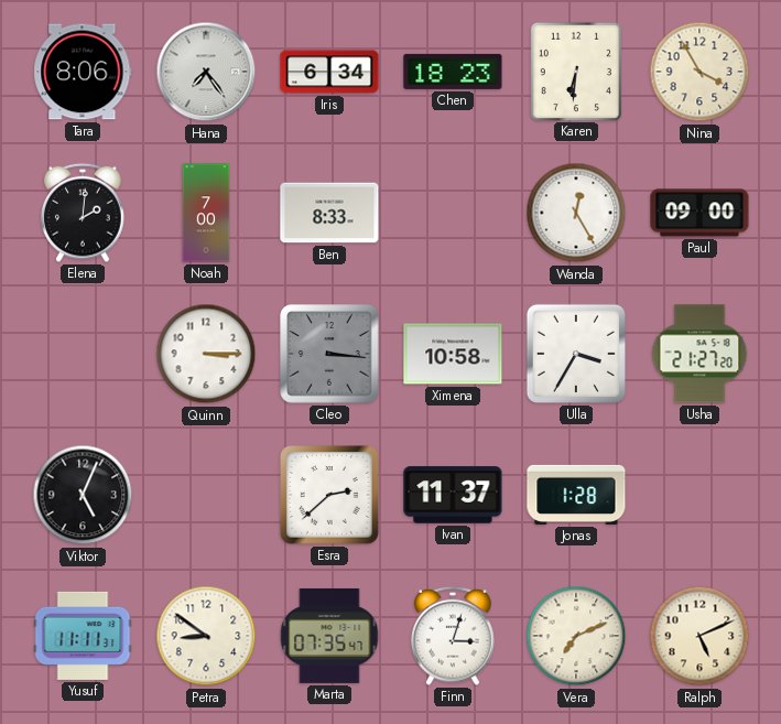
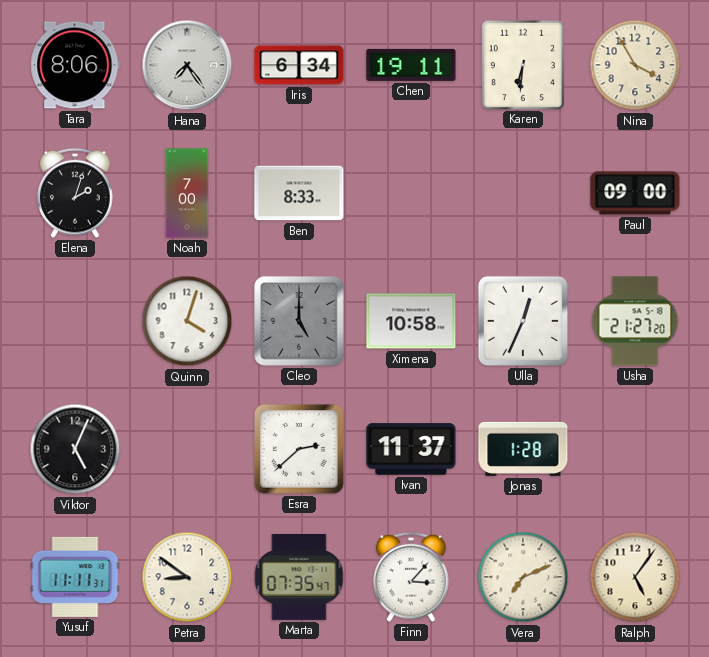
Chen: 18:23 -> 19:11
Elena: 2:01 -> 2:03
Wanda: 12:25 -> none
Quinn: 3:15 -> 4:03
Cleo: 3:16 -> 5:00
Ulla: 3:35 -> 12:34
Finn: 3:03 -> 3:07
Ralph: 5:11 -> 5:06
